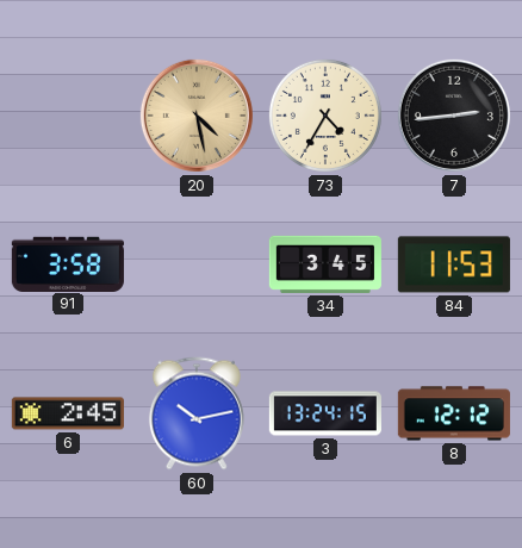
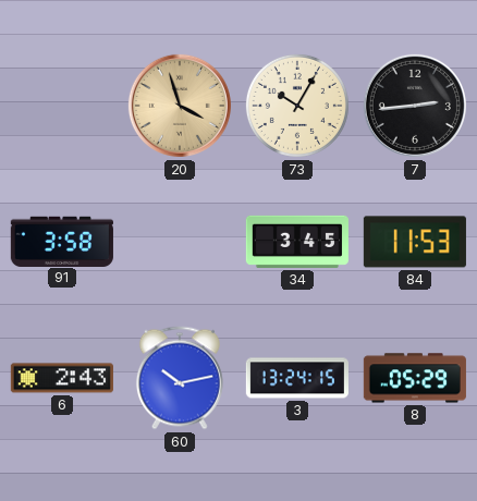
20: 4:28 -> 3:57
73: 4:35 -> 10:05
6: 2:45 -> 2:43
8: 12:12 -> 05:29
